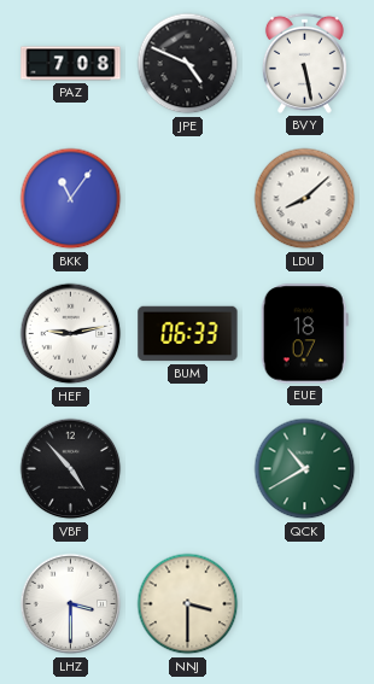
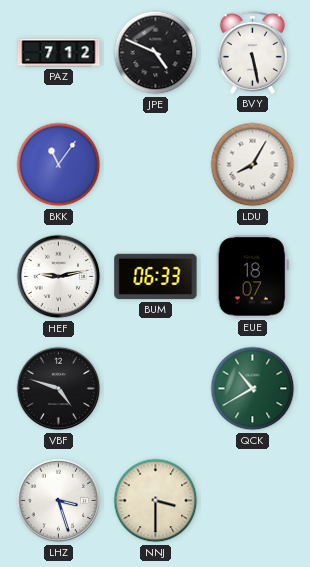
PAZ: 7:08 -> 7:12
LDU: 8:08 -> 8:05
VBF: 4:53 -> 4:48
LHZ: 3:30 -> 3:27
